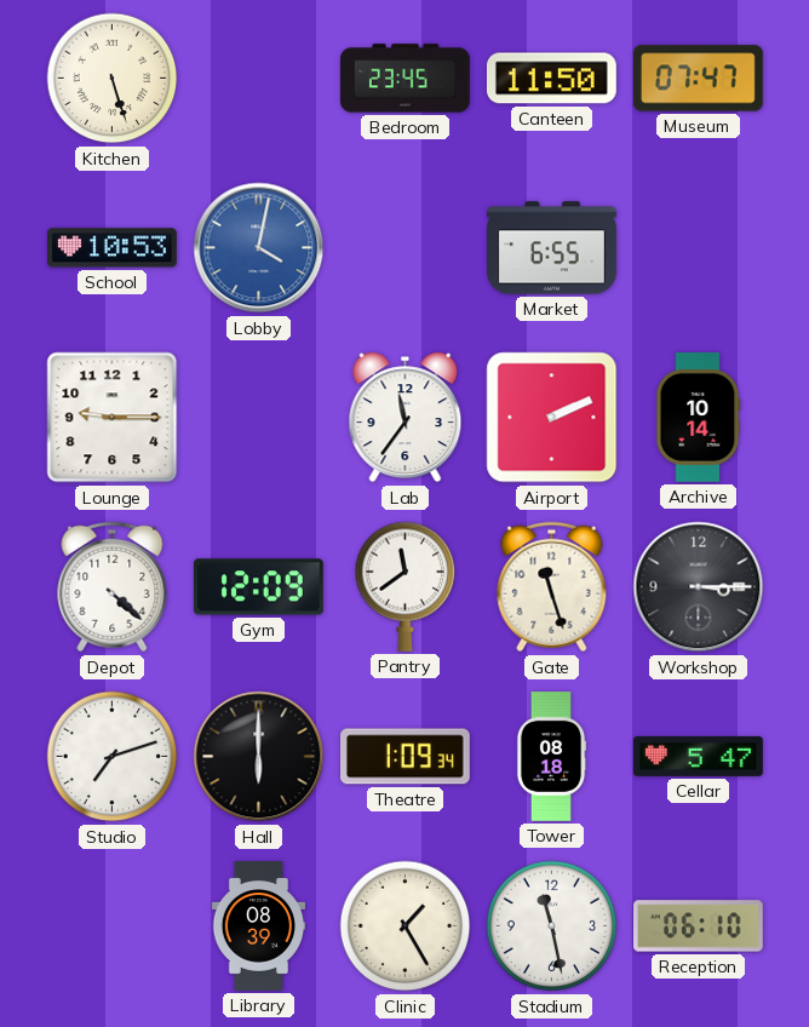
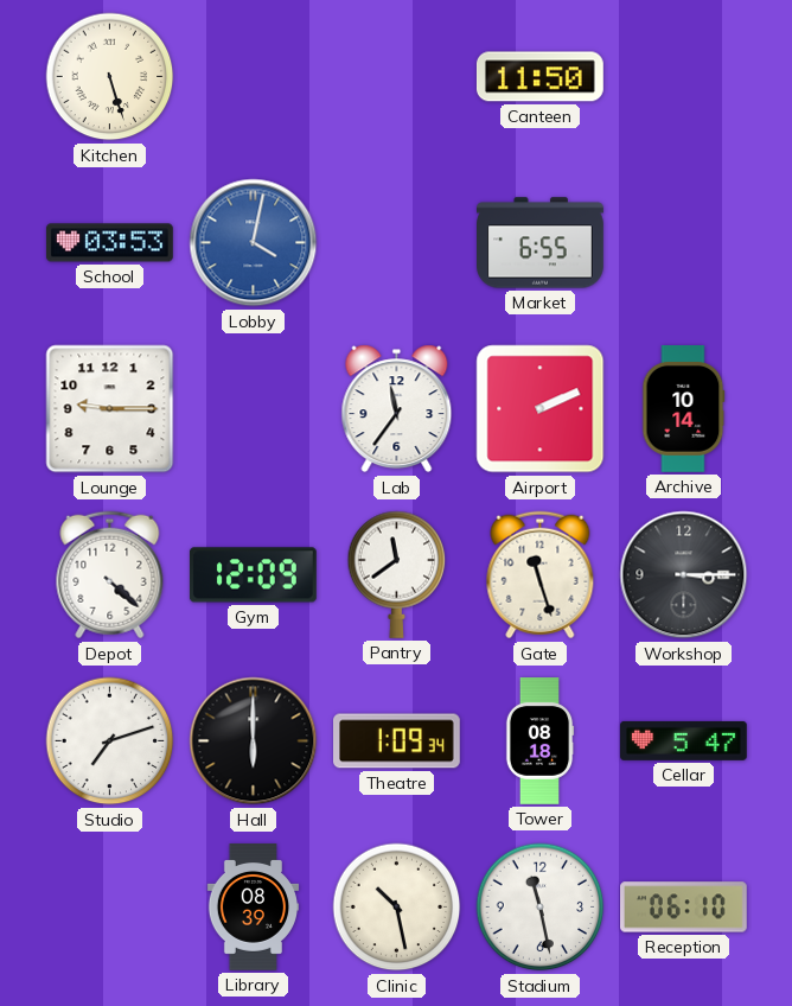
Bedroom: 23:45 -> none
Museum: 07:47 -> none
School: 10:53 -> 03:53
Clinic: 1:25 -> 10:28
